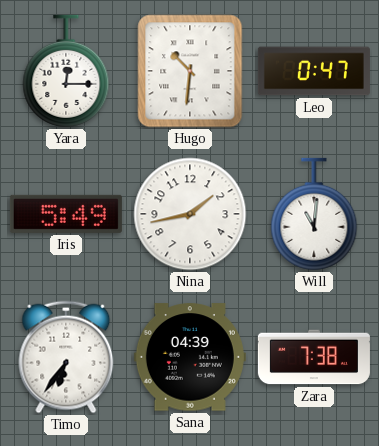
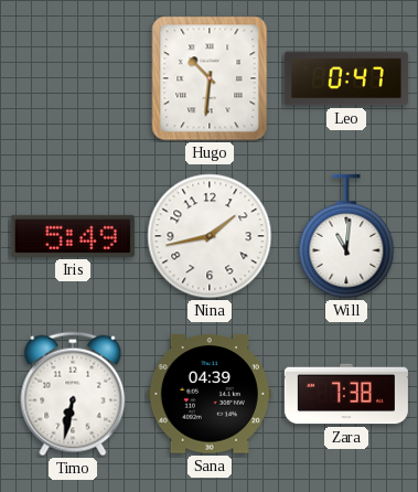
Yara: 12:15 -> none
Timo: 6:36 -> 6:32
